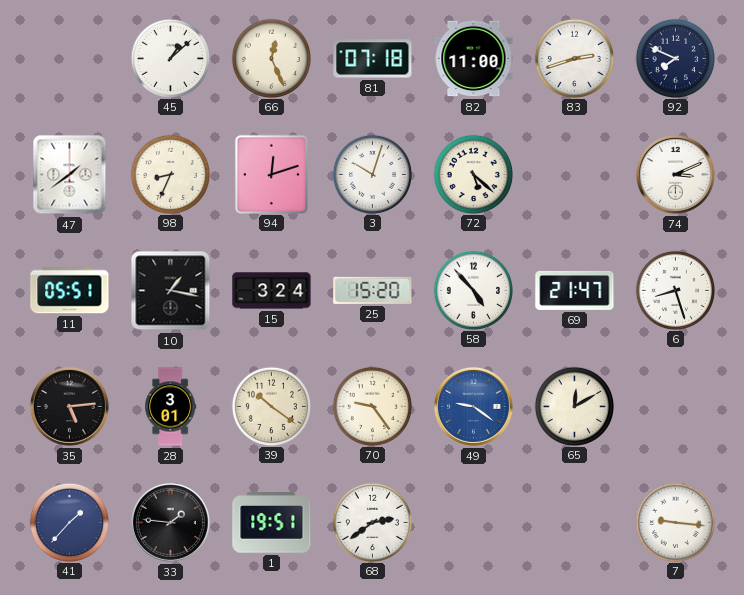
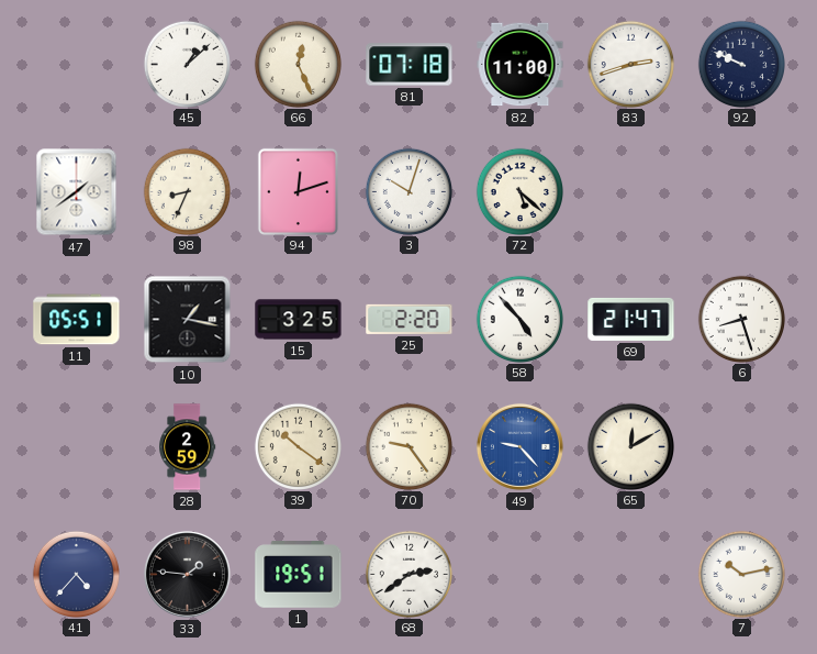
92: 7:49 -> 9:49
74: 3:11 -> none
15: 3:24 -> 3:25
25: 15:20 -> 2:20
35: 5:14 -> none
28: 3:01 -> 2:59
49: 9:21 -> 9:23
41: 1:37 -> 4:37
7: 9:16 -> 10:13
